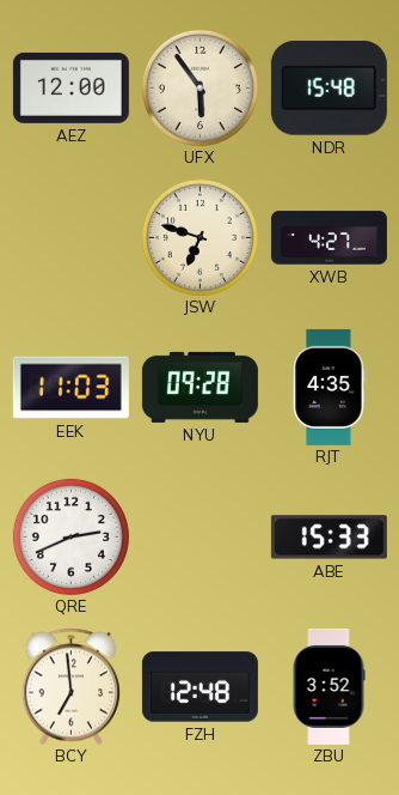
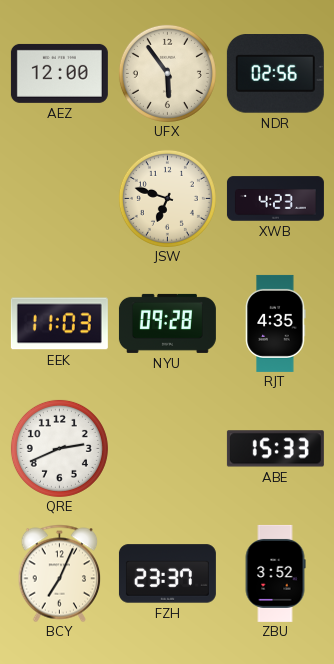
NDR: 15:48 -> 02:56
XWB: 4:27 -> 4:23
BCY: 6:59 -> 7:04
FZH: 12:48 -> 23:37
